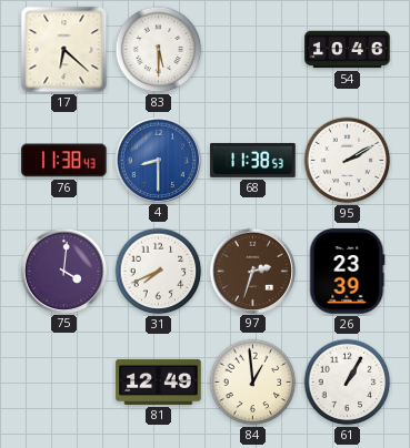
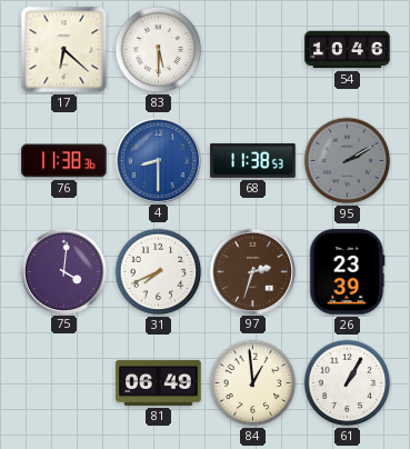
76: 11:38:43 -> 11:38:36
95 dial: white -> grey
81: 12:49 -> 06:49
